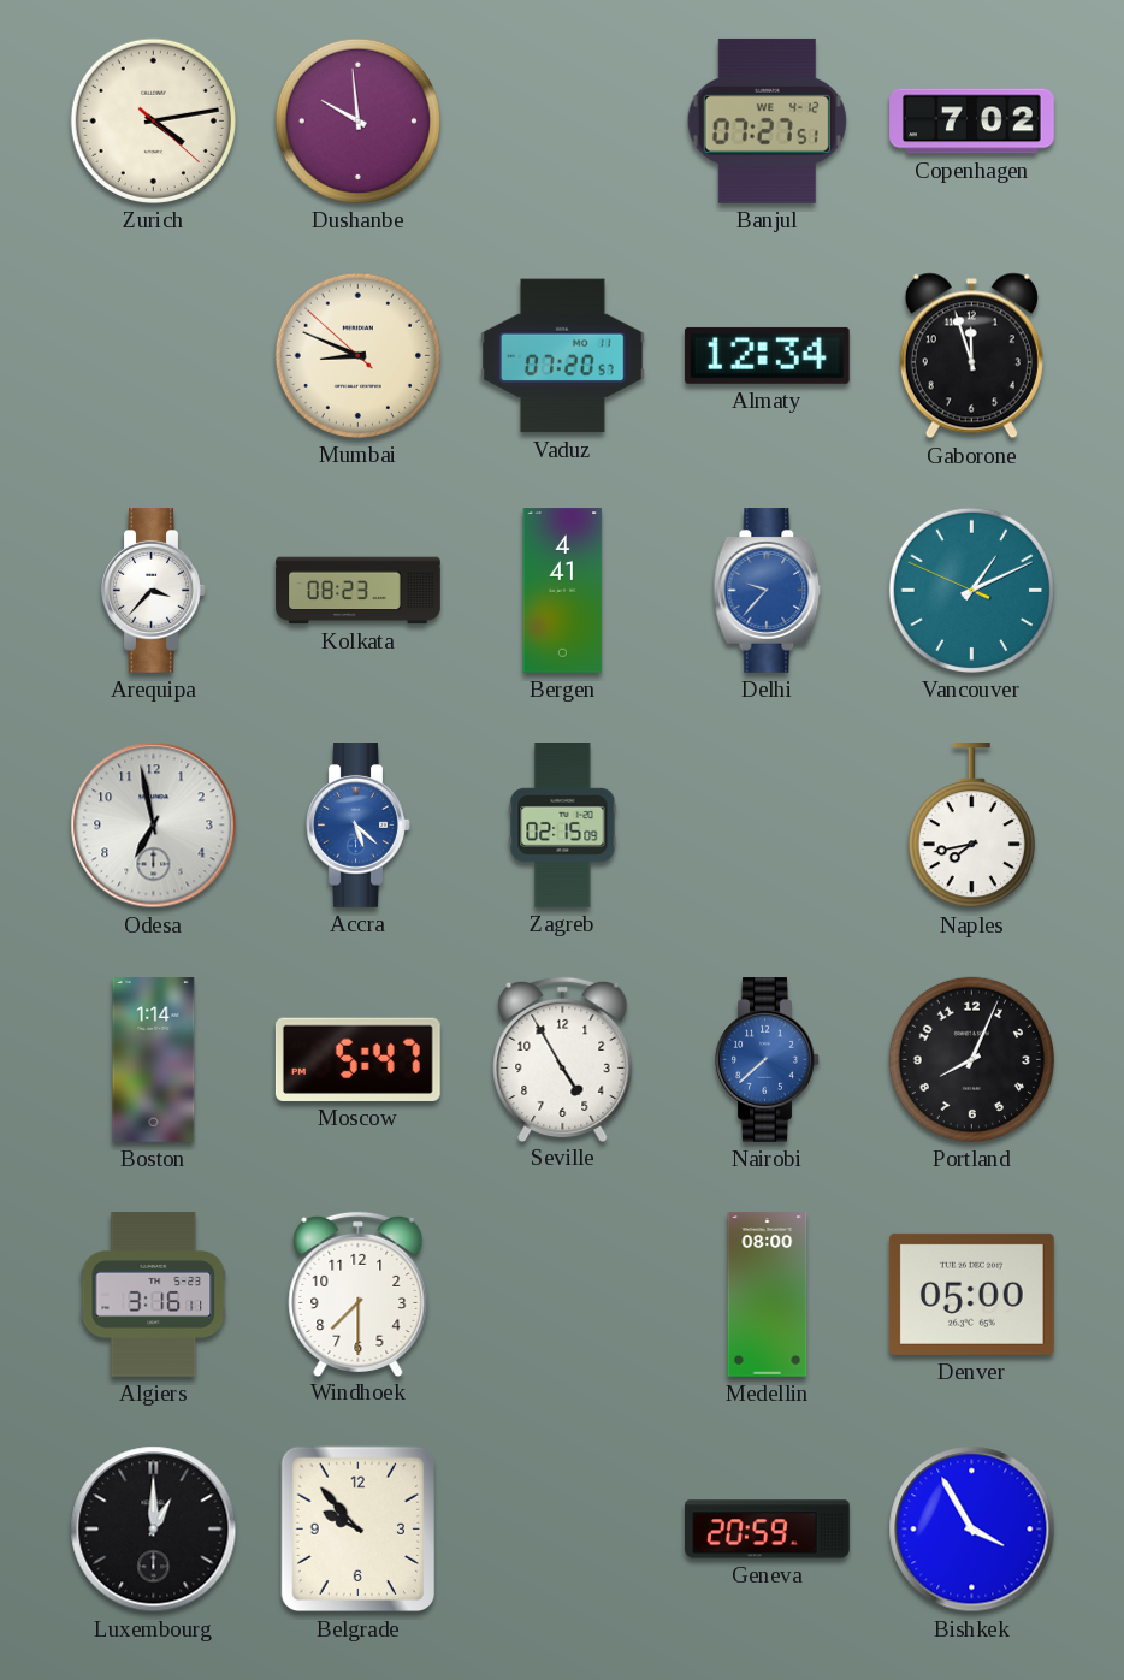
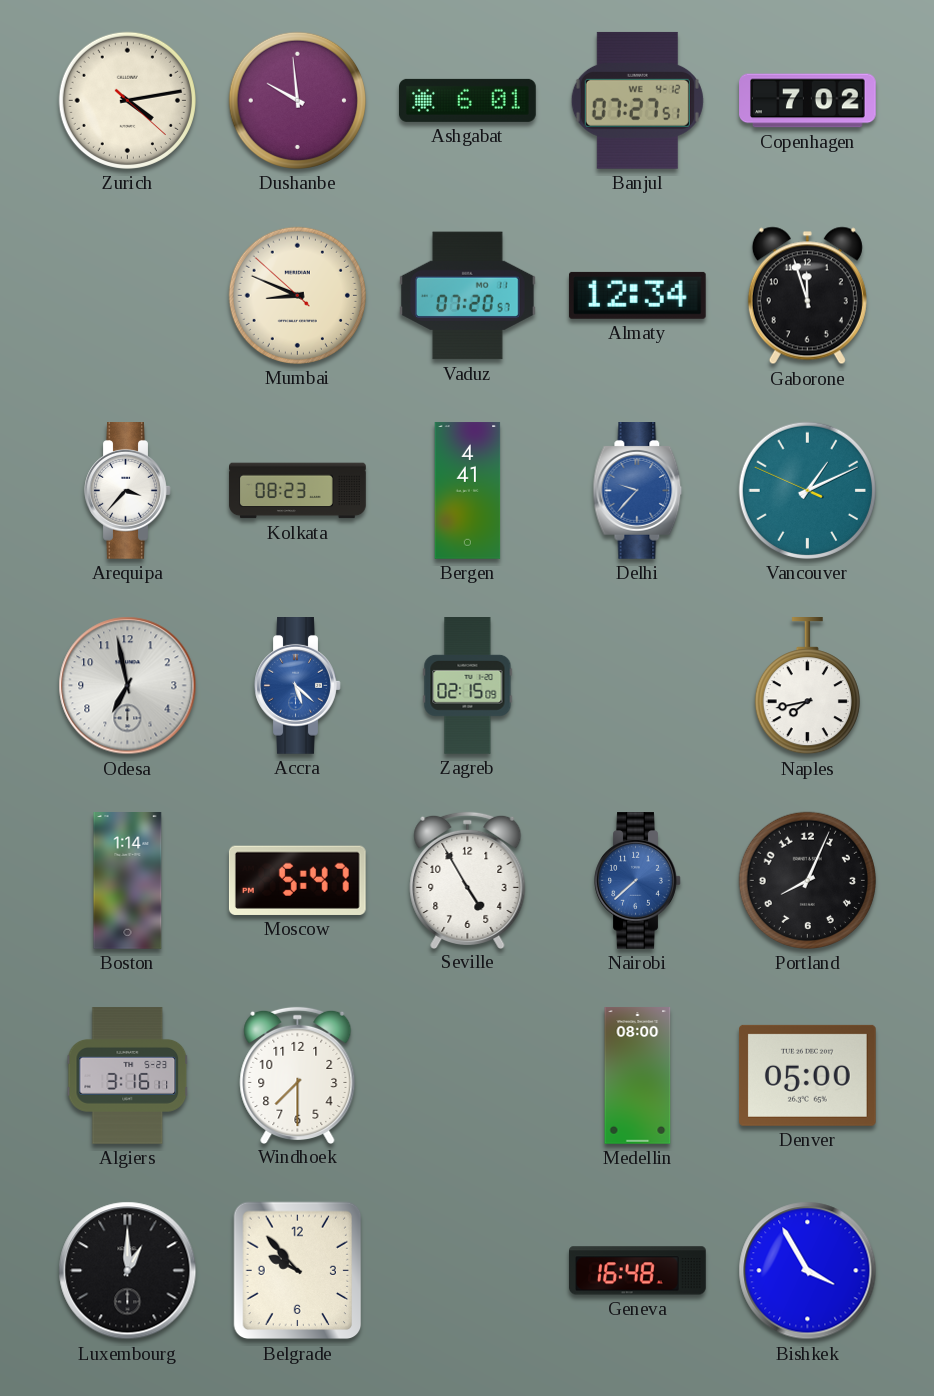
Ashgabat: none -> 6:01
Geneva: 20:59 -> 16:48
